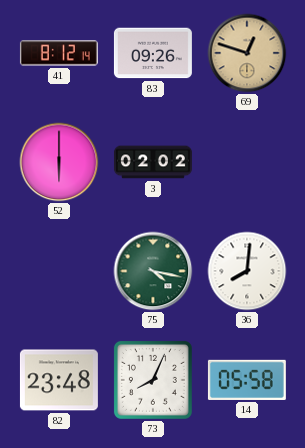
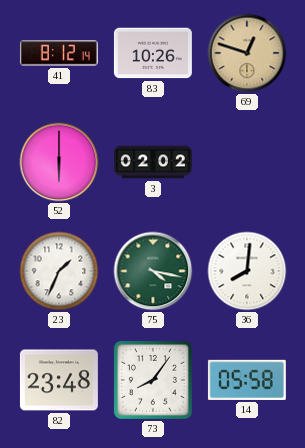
83: 09:26 -> 10:26
23: none -> 1:34
73: 8:04 -> 8:06
